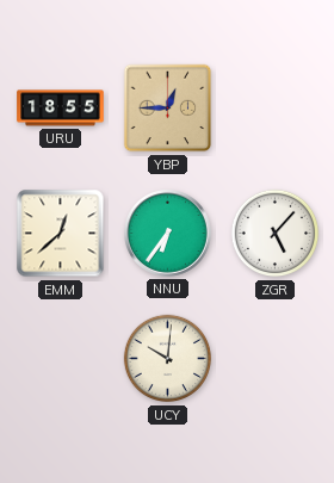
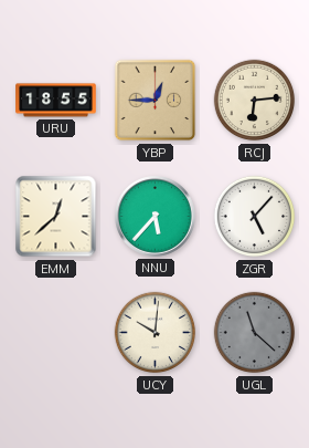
RCJ: none -> 6:14
NNU: 6:36 -> 5:37
UGL: none -> 11:22
